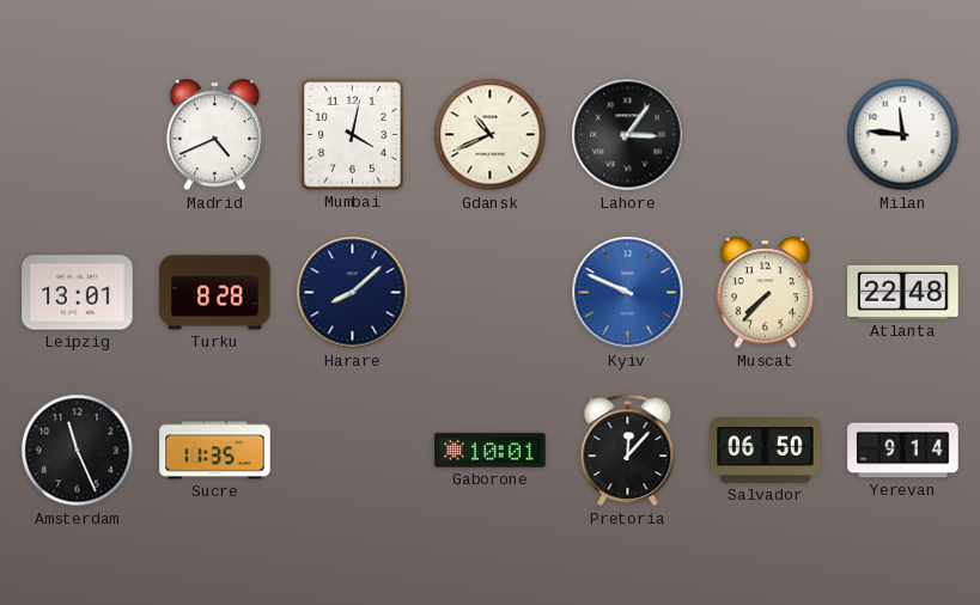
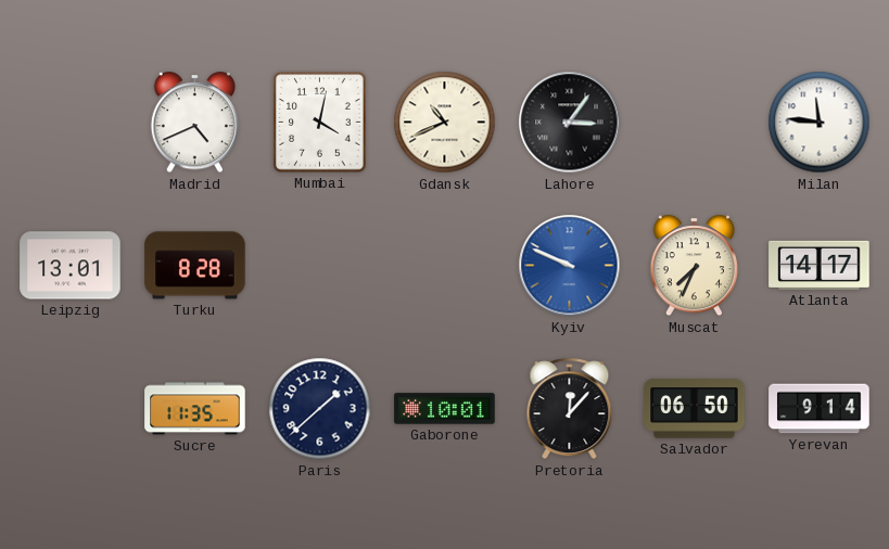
Harare: 8:08 -> none
Muscat: 7:37 -> 7:34
Atlanta: 22:48 -> 14:17
Amsterdam: 11:26 -> none
Paris: none -> 1:38
